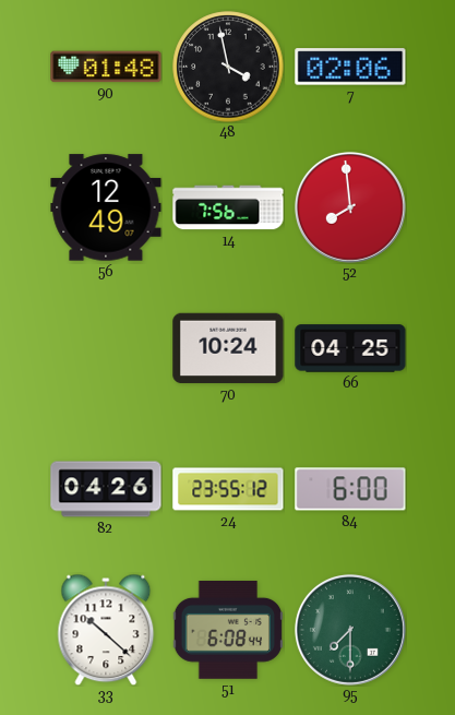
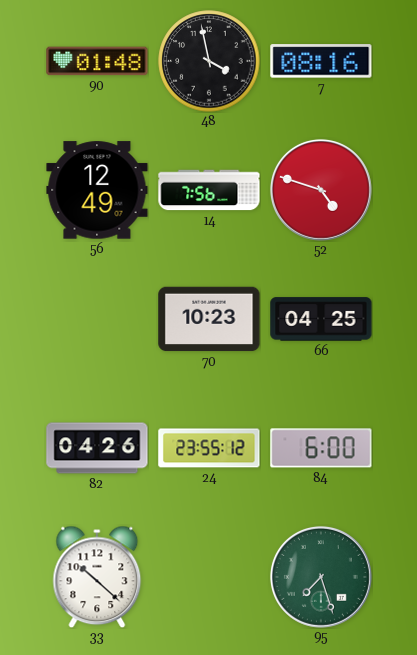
7: 02:06 -> 08:16
52: 7:59 -> 4:48
70: 10:24 -> 10:23
51: 6:08 -> none
95: 7:30 -> 7:27
